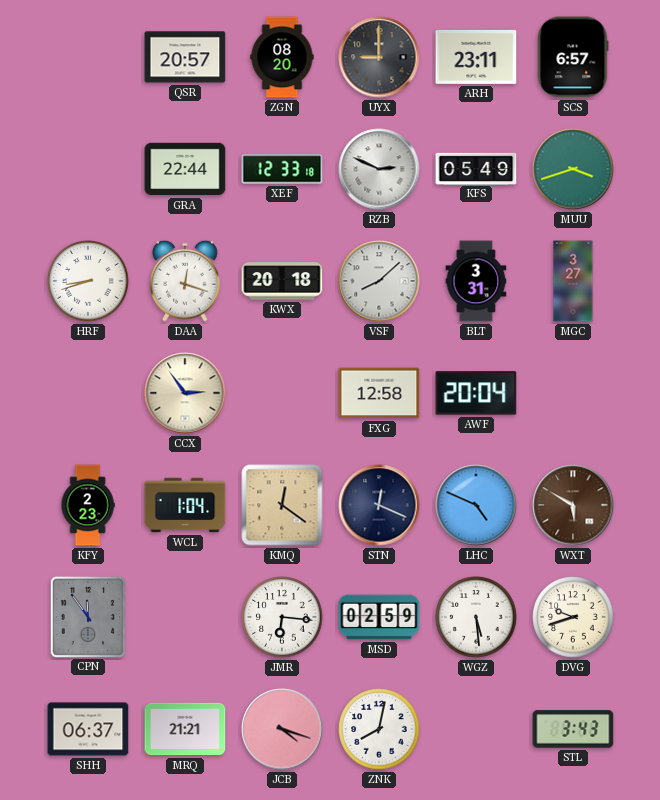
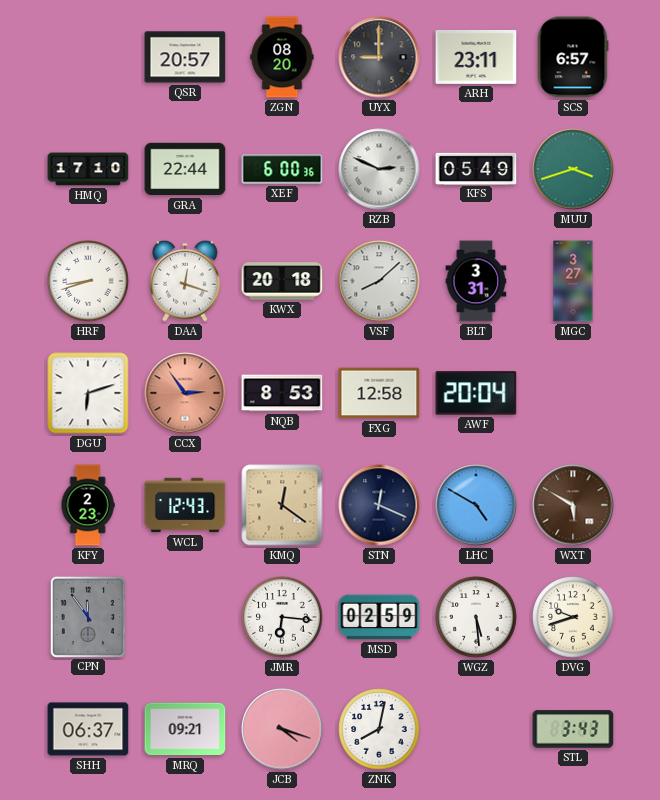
HMQ: none -> 17:10
XEF: 12:33 -> 6:00
DGU: none -> 6:12
CCX dial: cream -> salmon
NQB: none -> 8:53
WCL: 1:04 -> 12:43
LHC: 4:49 -> 4:50
MRQ: 21:21 -> 09:21
